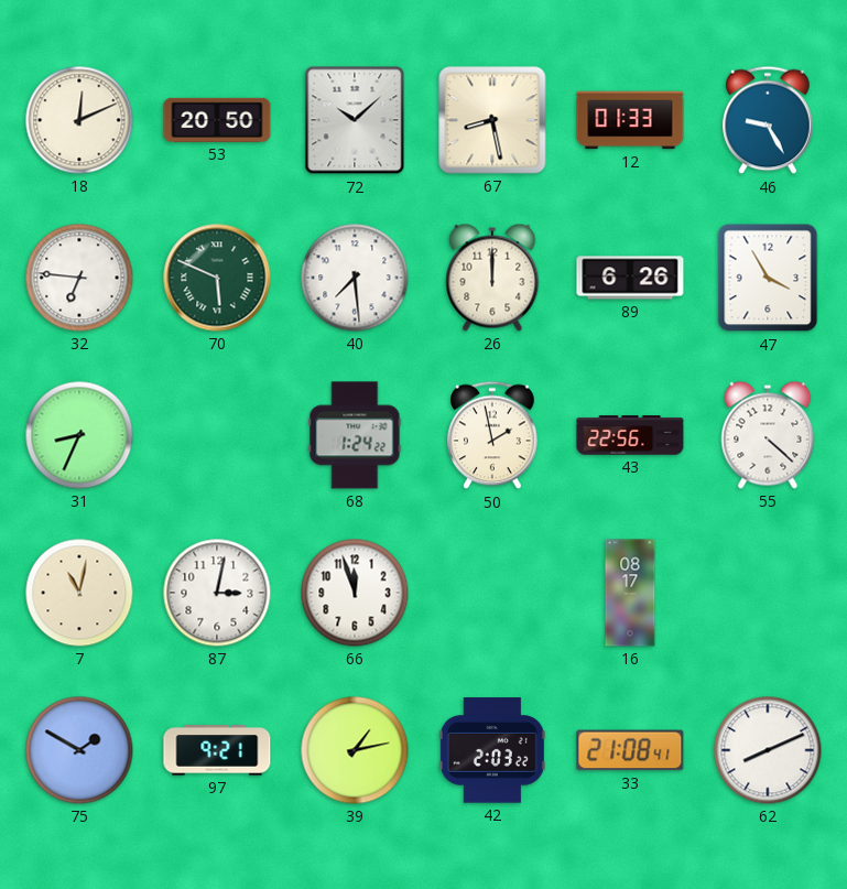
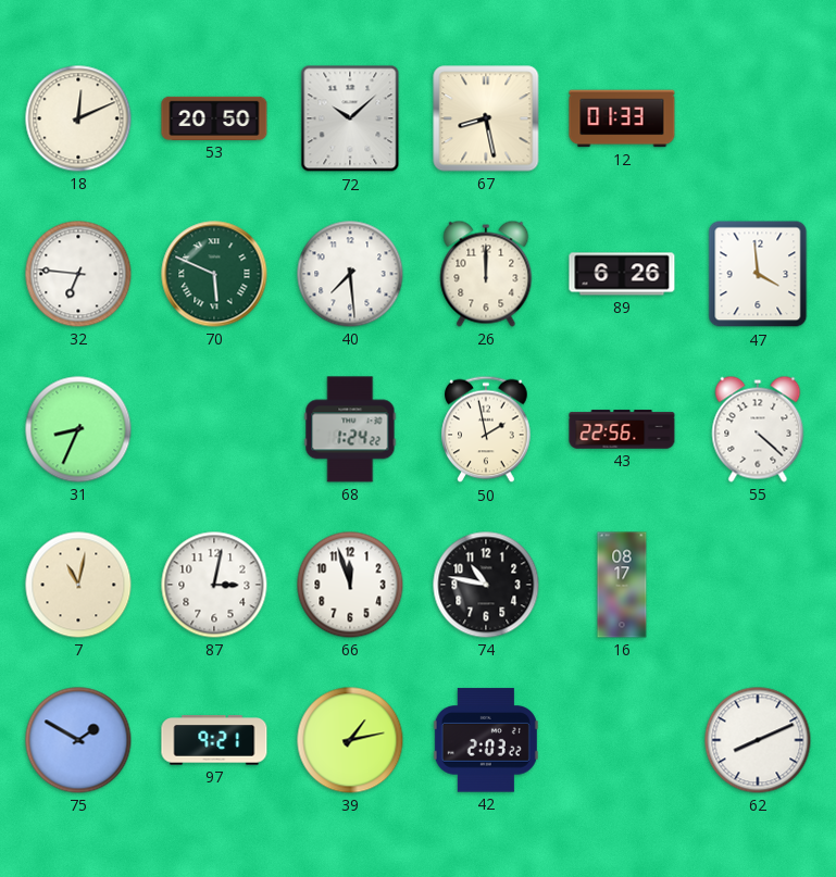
46: 9:25 -> none
47: 3:55 -> 3:59
74: none -> 10:47
33: 21:08 -> none
